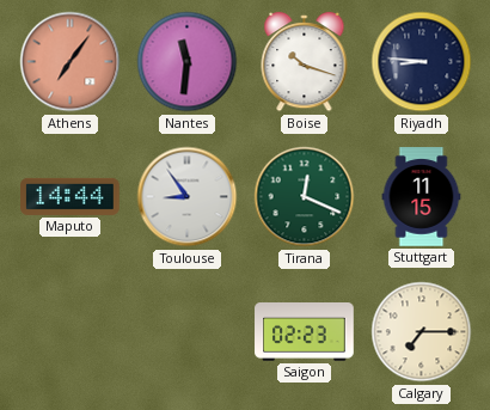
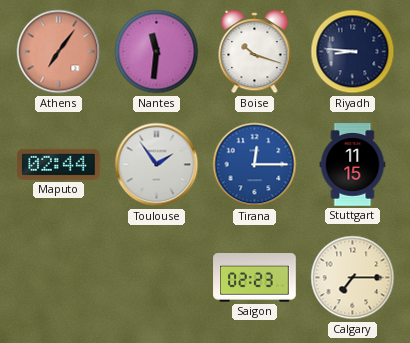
Maputo: 14:44 -> 02:44
Toulouse: 8:54 -> 1:54
Tirana: 12:19 -> 12:15
Tirana dial: green -> blue
